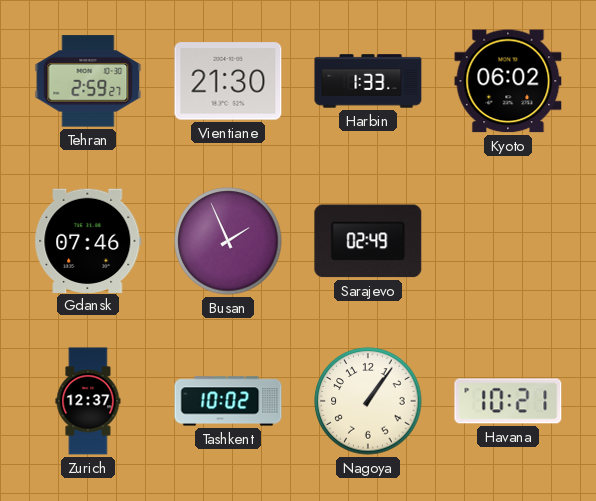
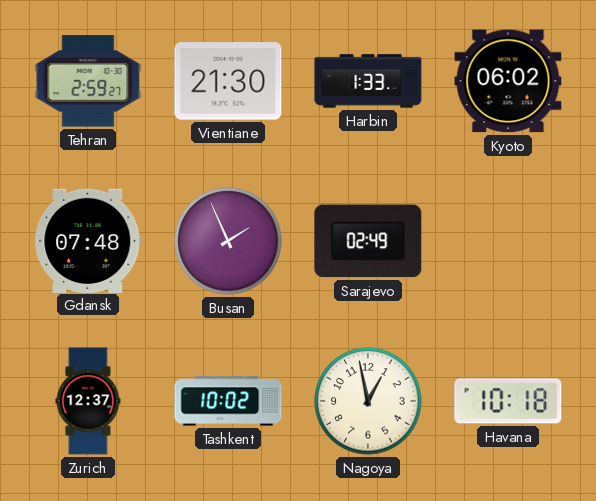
Gdansk: 07:46 -> 07:48
Nagoya: 1:06 -> 12:58
Havana: 10:21 -> 10:18
